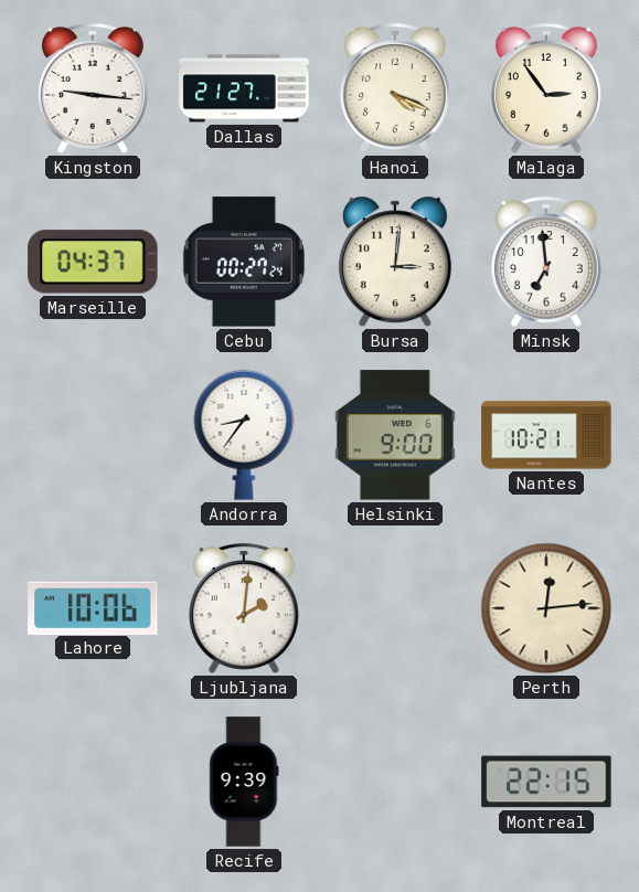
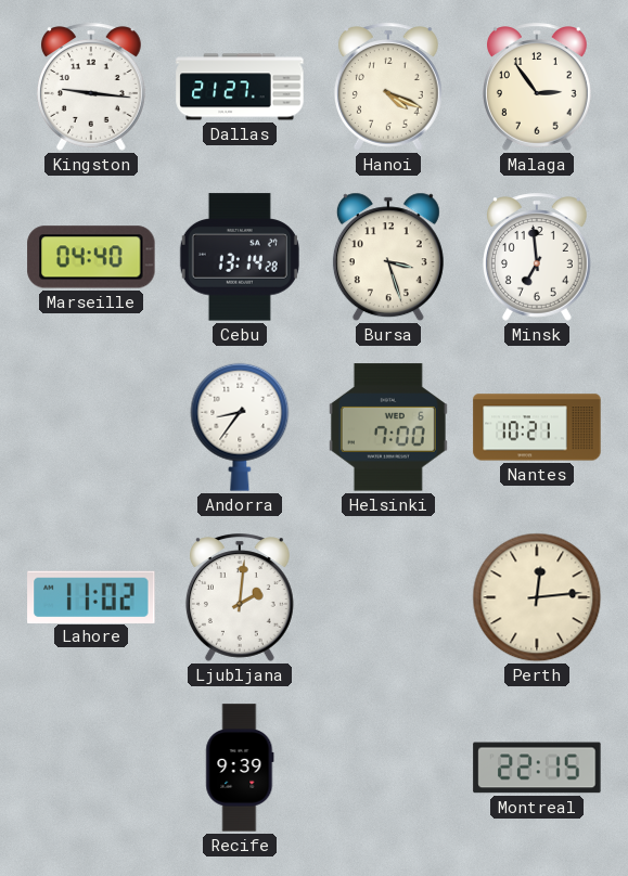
Marseille: 04:37 -> 04:40
Cebu: 00:27 -> 13:14
Bursa: 3:01 -> 3:27
Helsinki: 9:00 -> 7:00
Lahore: 10:06 -> 11:02
